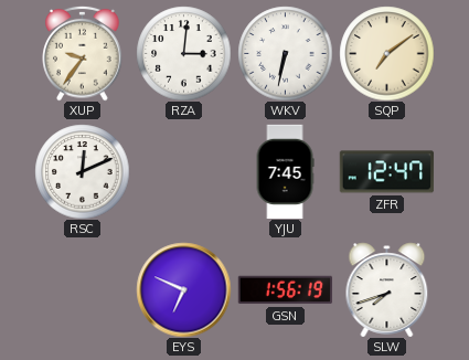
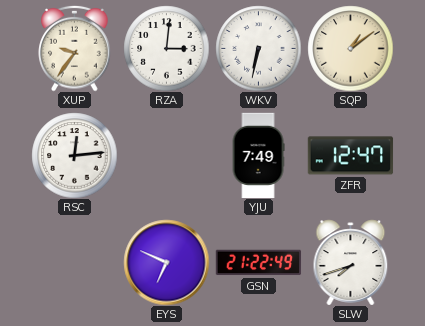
SQP: 7:09 -> 1:09
RSC: 12:11 -> 12:14
YJU: 7:45 -> 7:49
GSN: 1:56 -> 21:22
